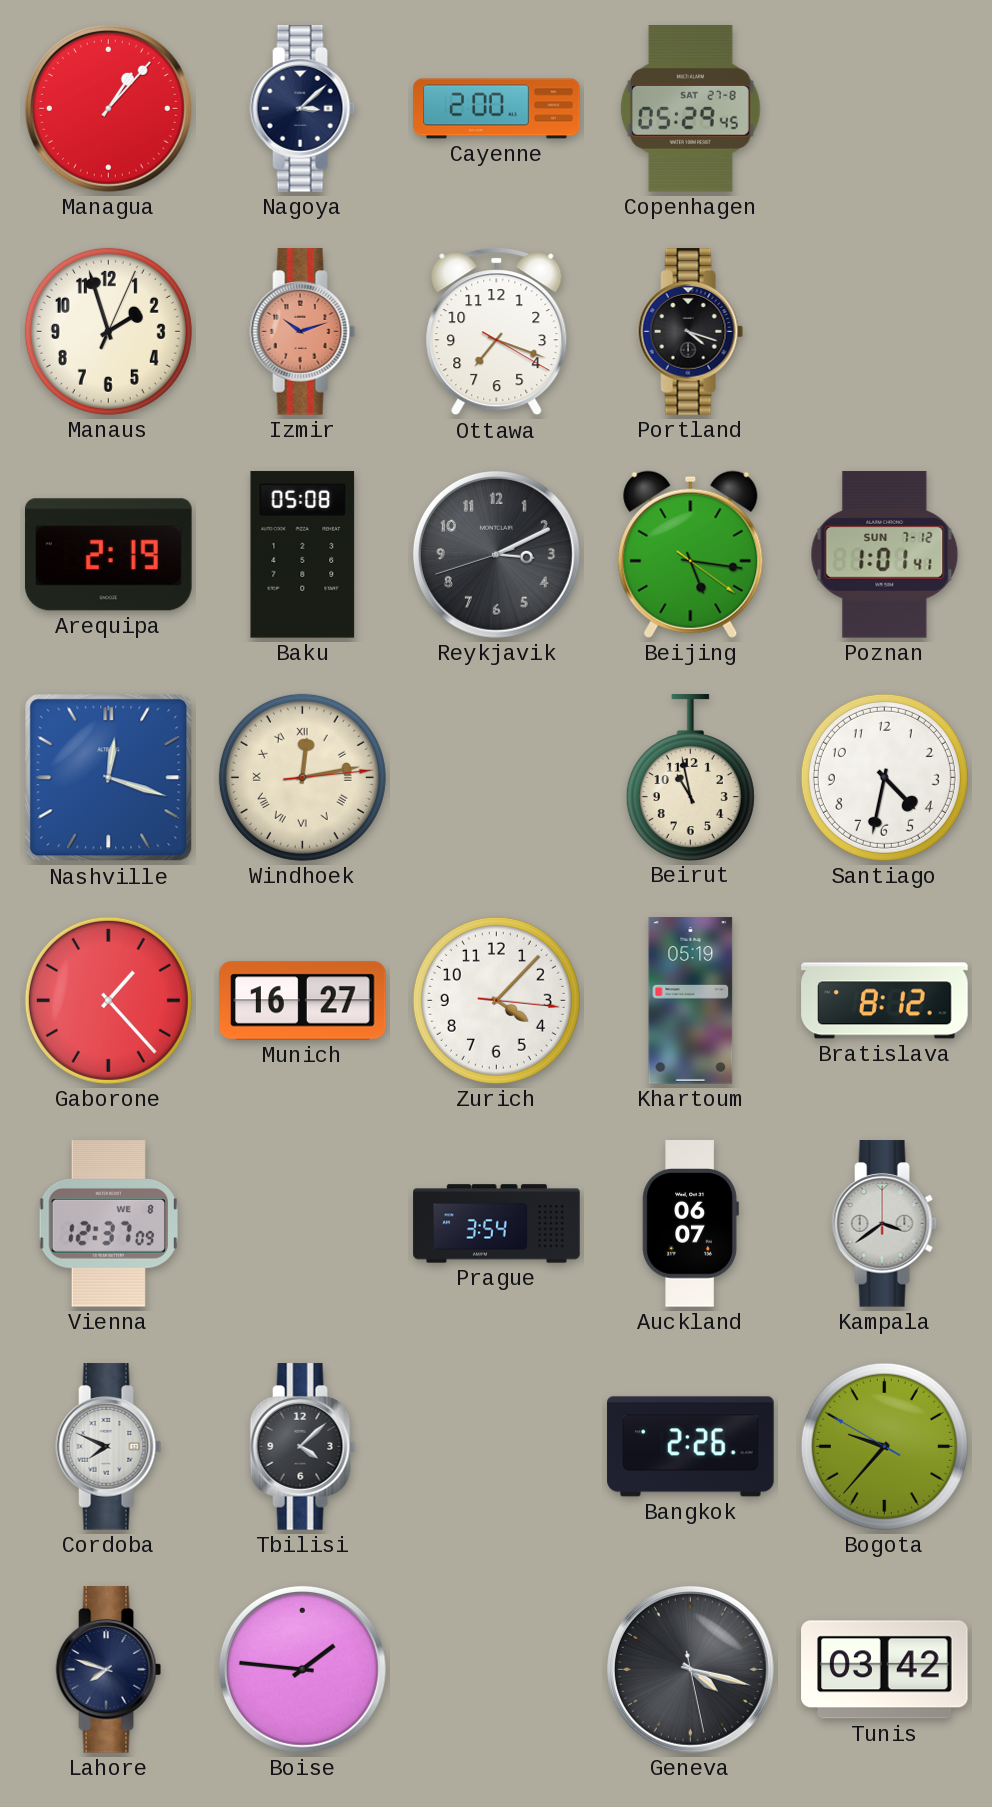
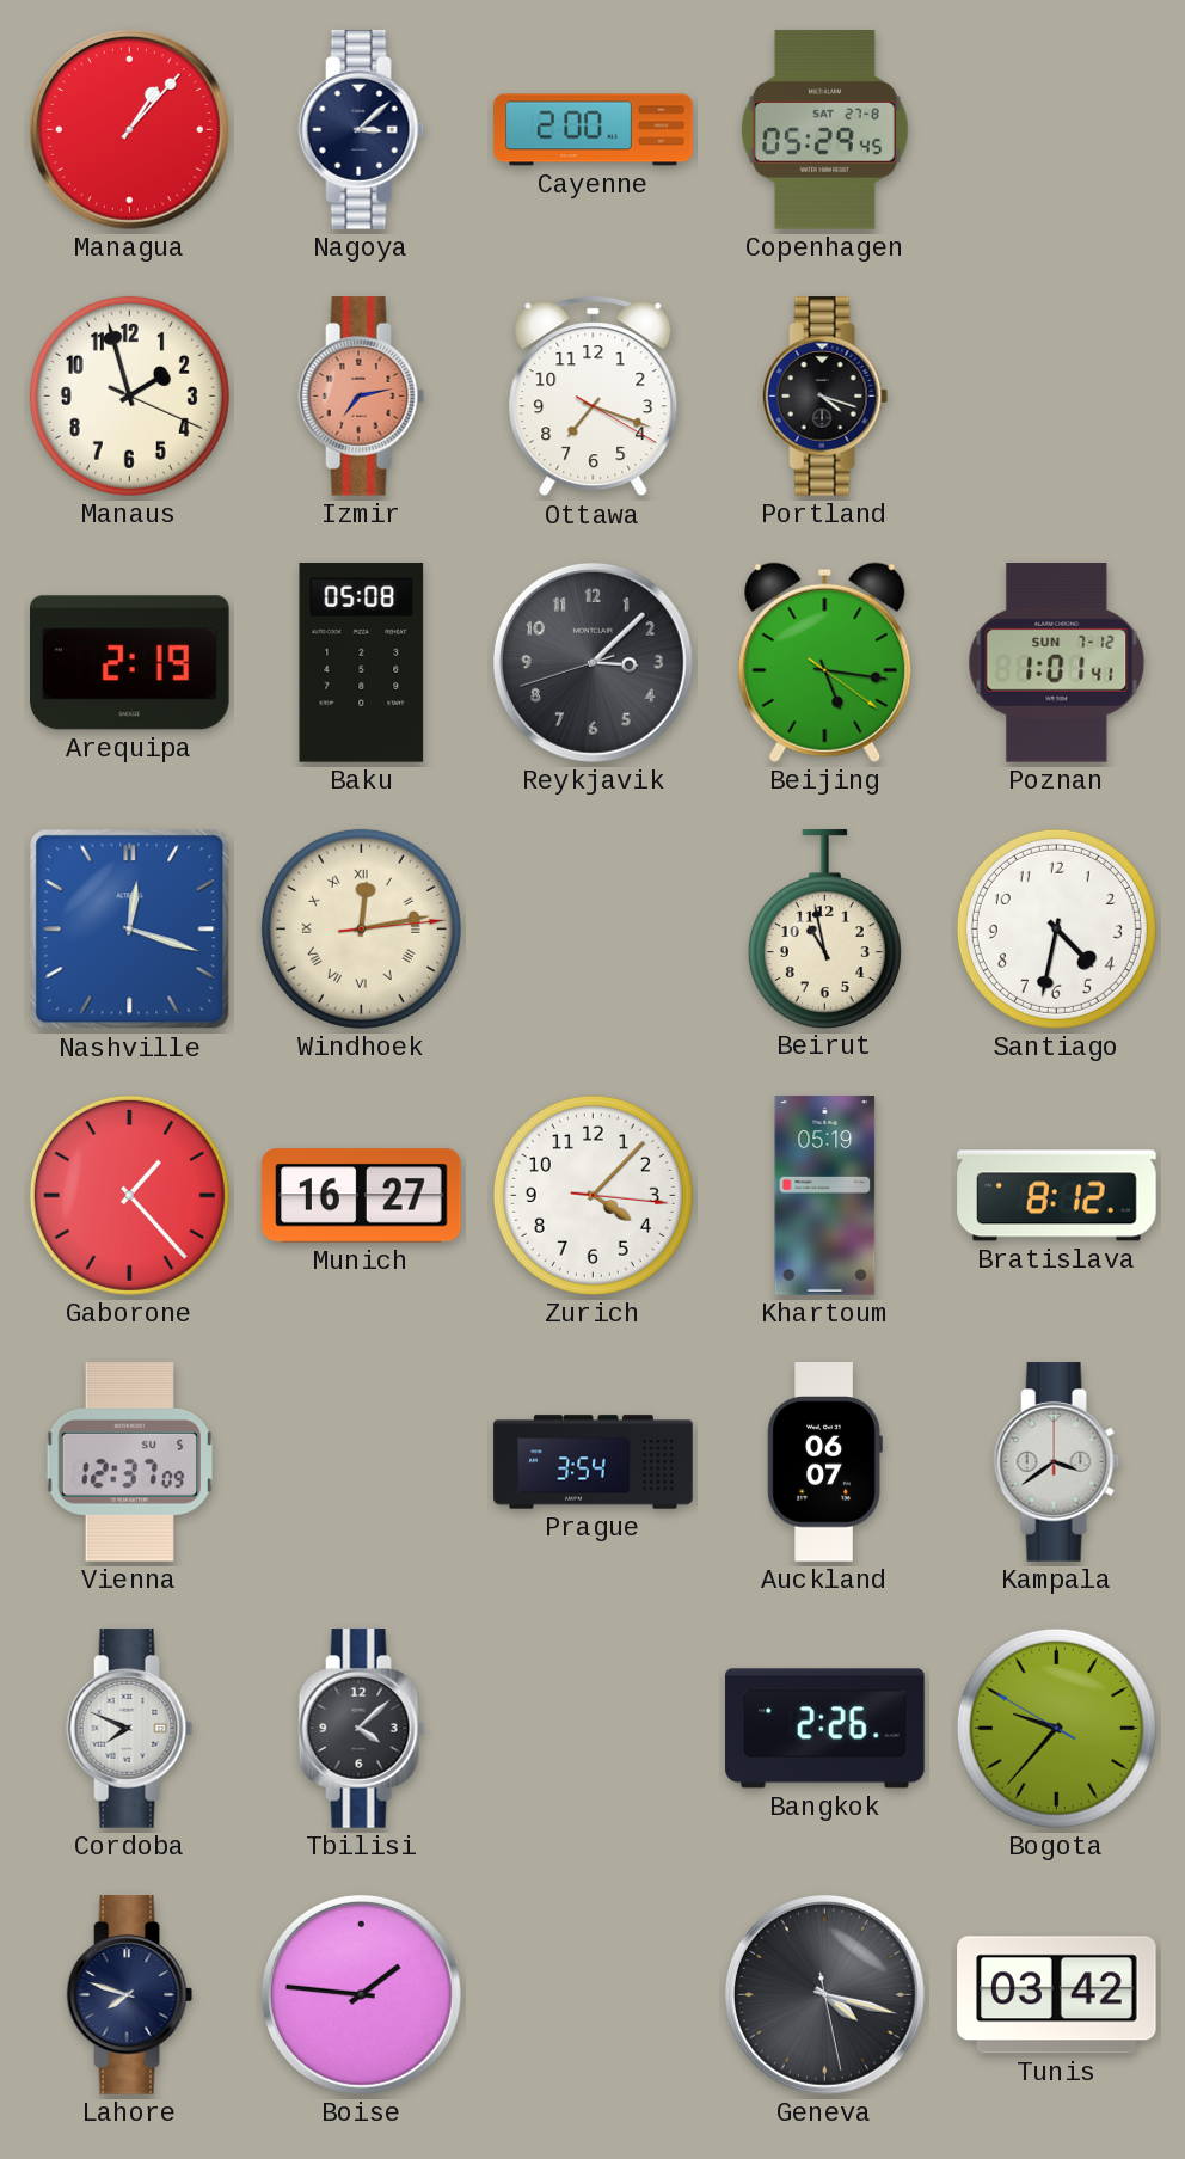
Manaus: 1:57:04 -> 1:57:19
Izmir: 10:12 -> 7:13
Reykjavik: 3:10 -> 3:07
Vienna date: WE 8 -> SU 5
